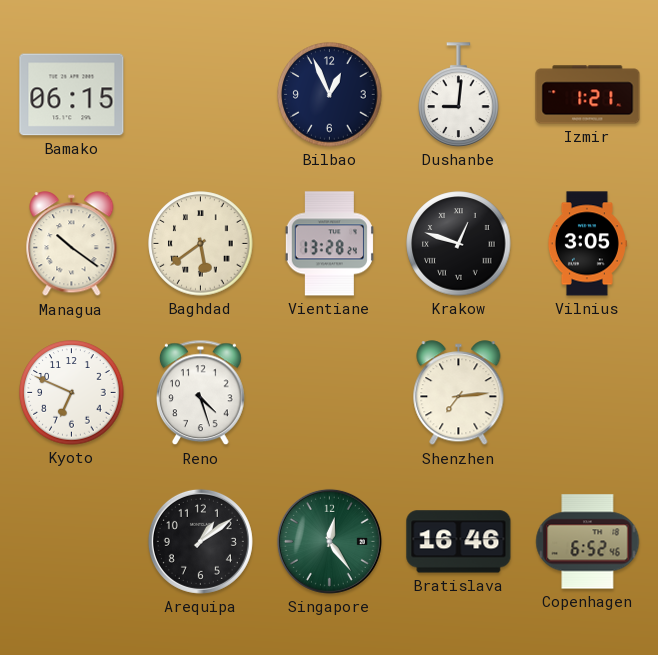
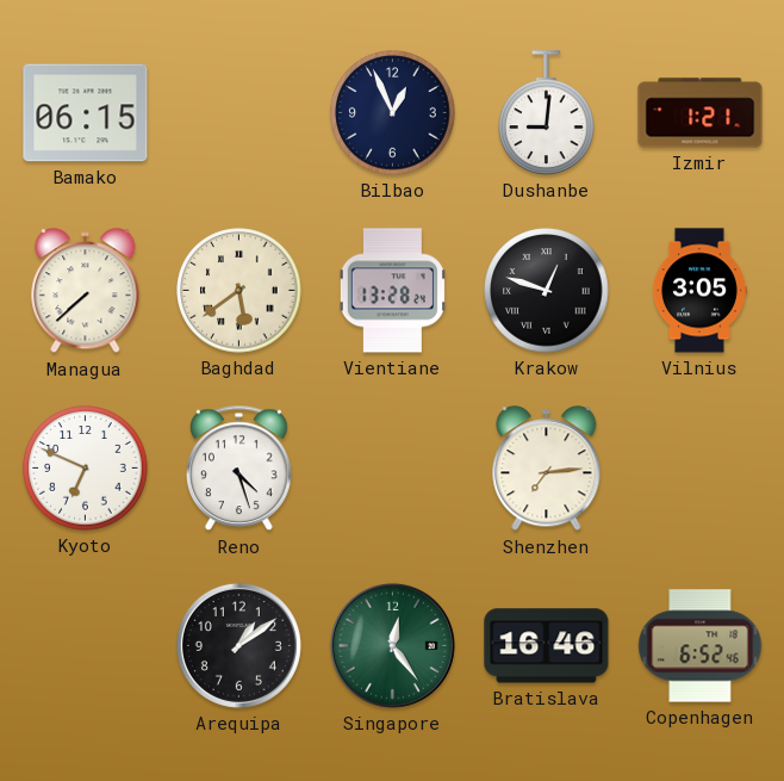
Managua: 10:21 -> 7:38
